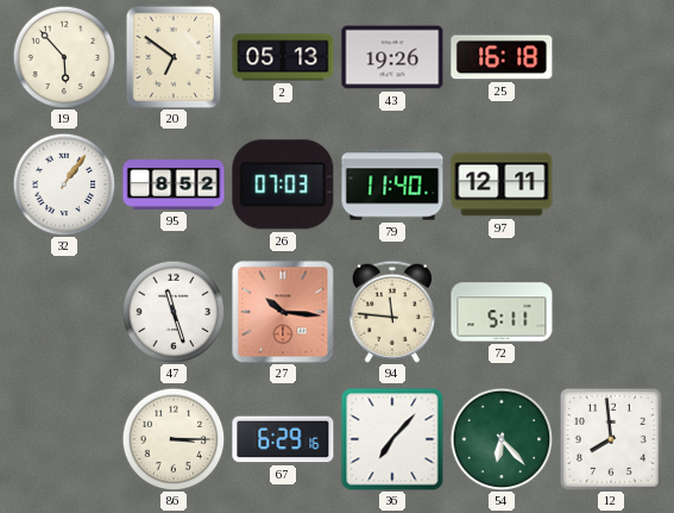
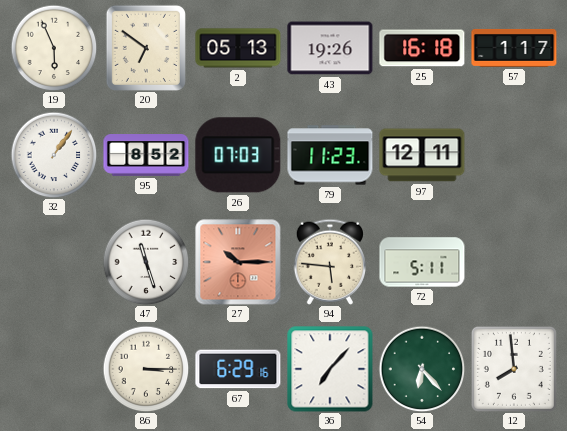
19: 5:53 -> 5:56
57: none -> 1:17
79: 11:40 -> 11:23
27: 10:16 -> 10:15
94: 11:46 -> 5:46
